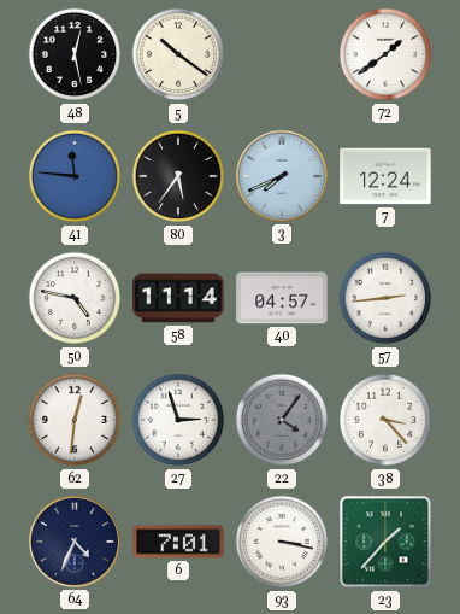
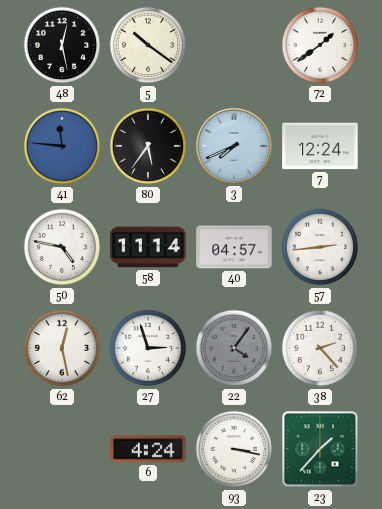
62: 12:31 -> 12:28
38: 3:23 -> 2:23
64: 4:34 -> none
6: 7:01 -> 4:24
